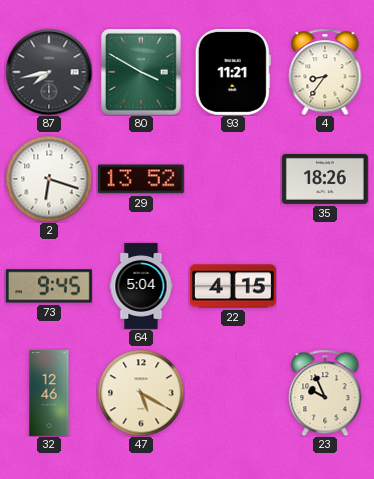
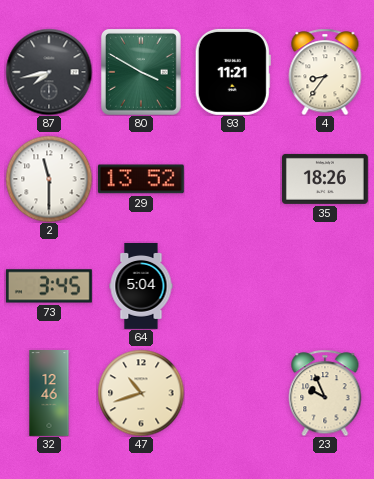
2: 6:18 -> 11:30
73: 9:45 -> 3:45
22: 4:15 -> none
47: 5:20 -> 10:42
